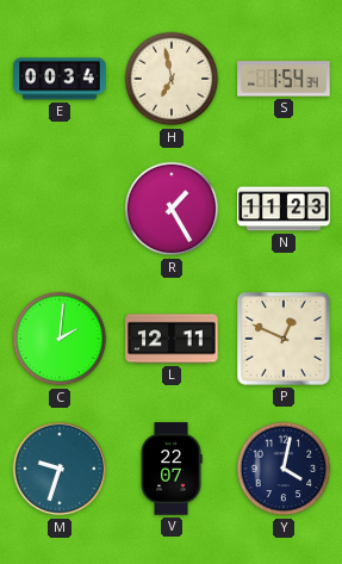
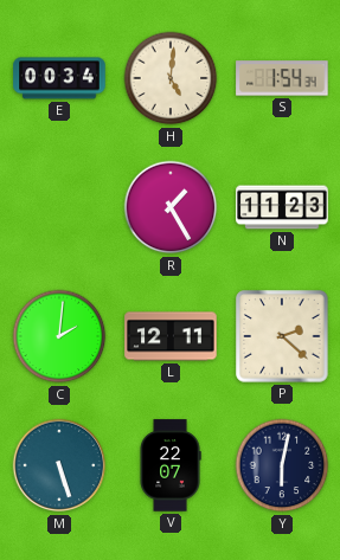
H: 6:58 -> 5:01
P: 12:49 -> 2:22
M: 9:33 -> 5:27
Y: 4:02 -> 6:02
